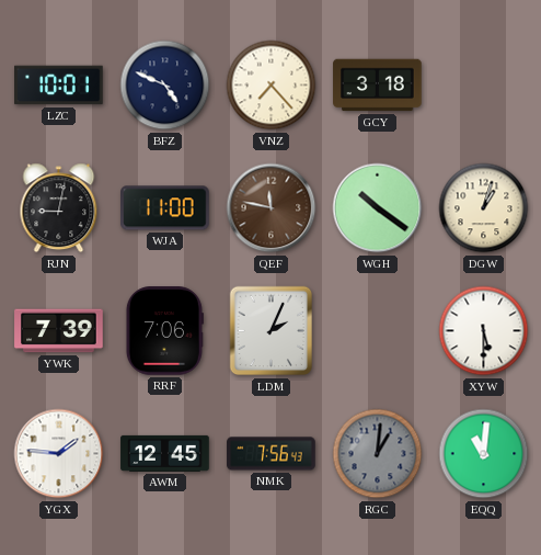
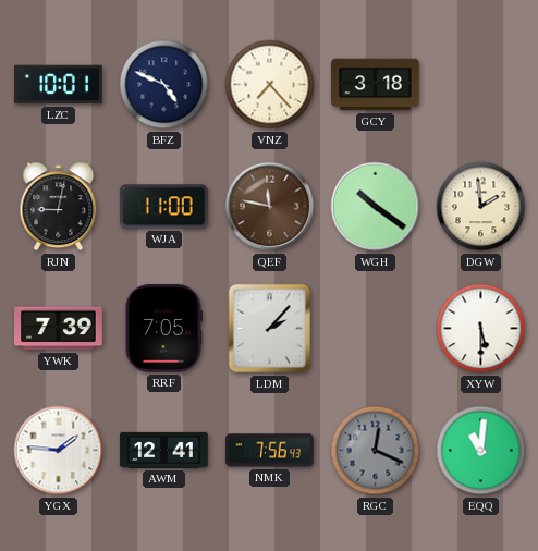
DGW: 1:03 -> 1:59
RRF: 7:06 -> 7:05
LDM: 2:04 -> 2:07
AWM: 12:45 -> 12:41
RGC: 1:01 -> 12:19
